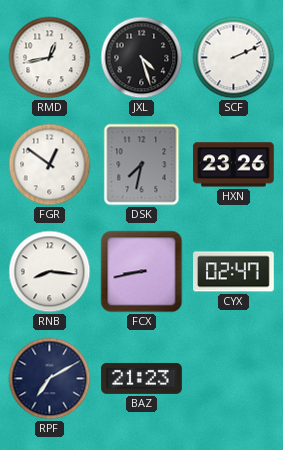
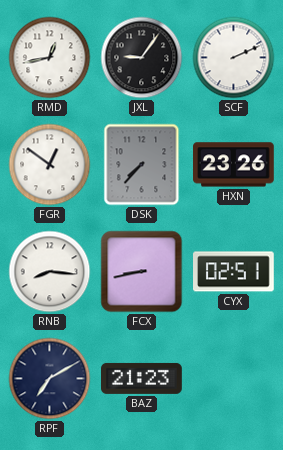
JXL: 4:27 -> 9:06
DSK: 7:32 -> 7:37
CYX: 02:47 -> 02:51
